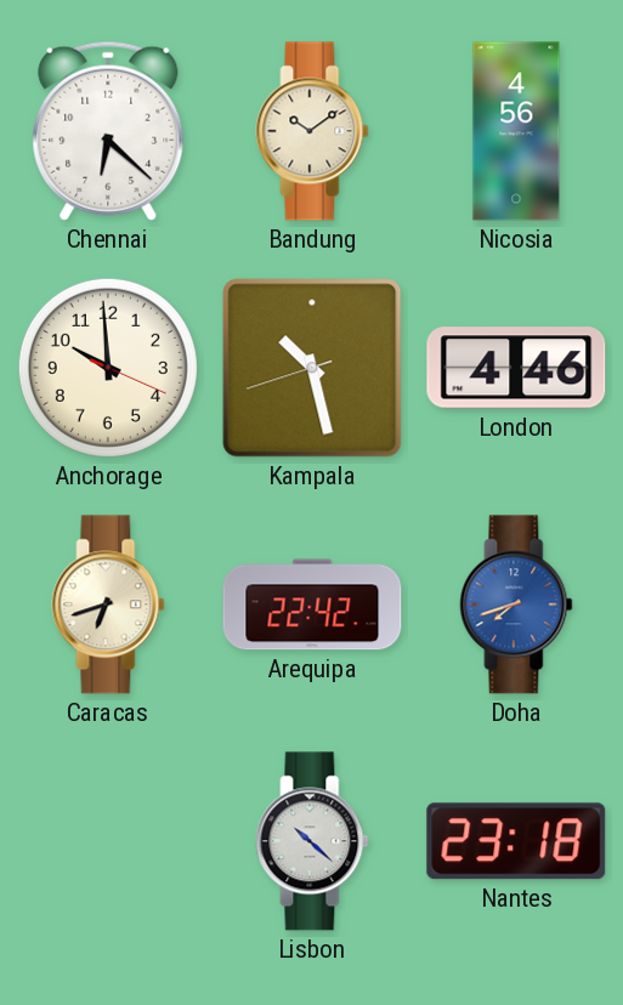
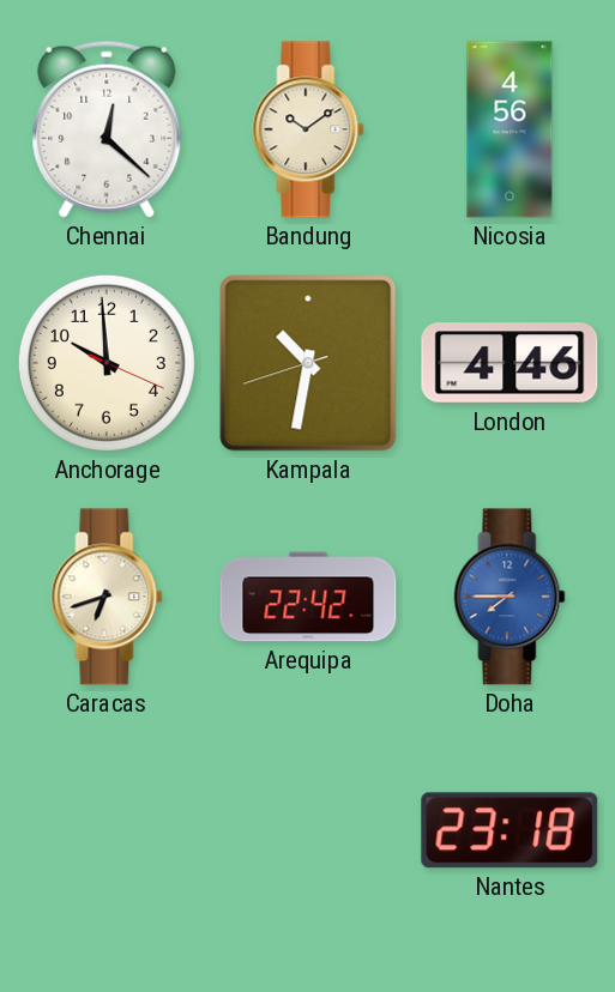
Chennai: 6:22 -> 12:22
Kampala: 10:27 -> 10:31
Doha: 7:42 -> 7:45
Lisbon: 10:22 -> none
